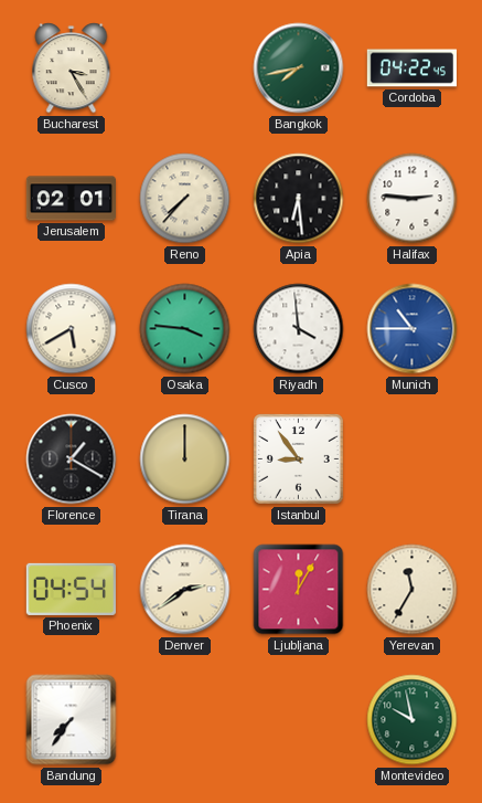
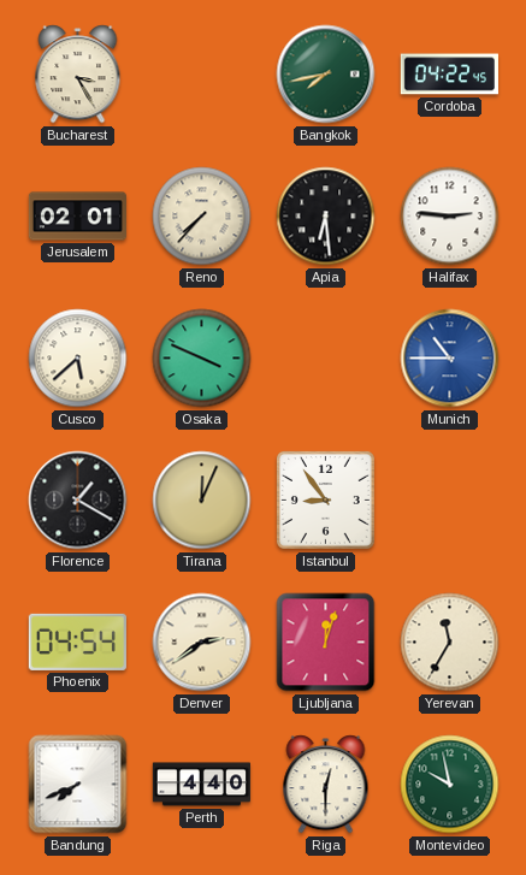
Cusco: 5:40 -> 5:38
Osaka: 3:46 -> 3:49
Riyadh: 3:59 -> none
Tirana: 12:00 -> 12:04
Ljubljana: 12:05 -> 12:03
Bandung: 7:36 -> 7:41
Perth: none -> 4:40
Riga: none -> 12:30
